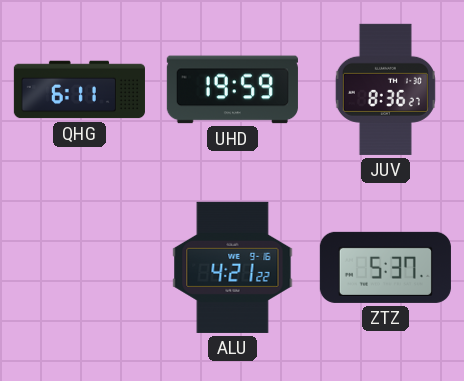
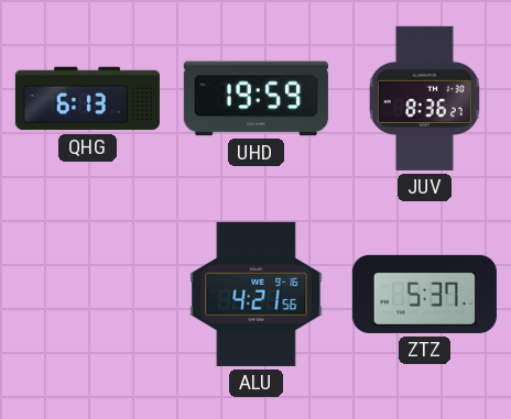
QHG: 6:11 -> 6:13
ALU: 4:21:22 -> 4:21:56
